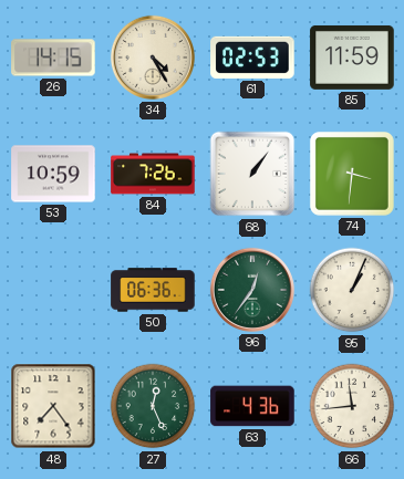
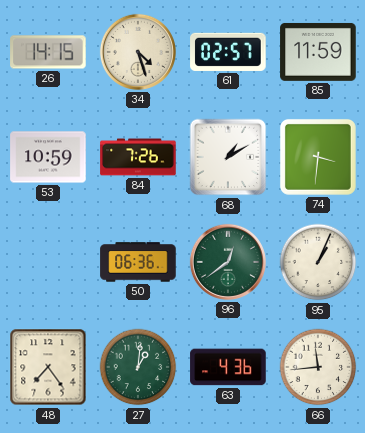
34: 4:25 -> 4:27
61: 02:53 -> 02:57
68: 1:06 -> 1:10
96: 12:36 -> 12:39
27: 12:26 -> 1:01
